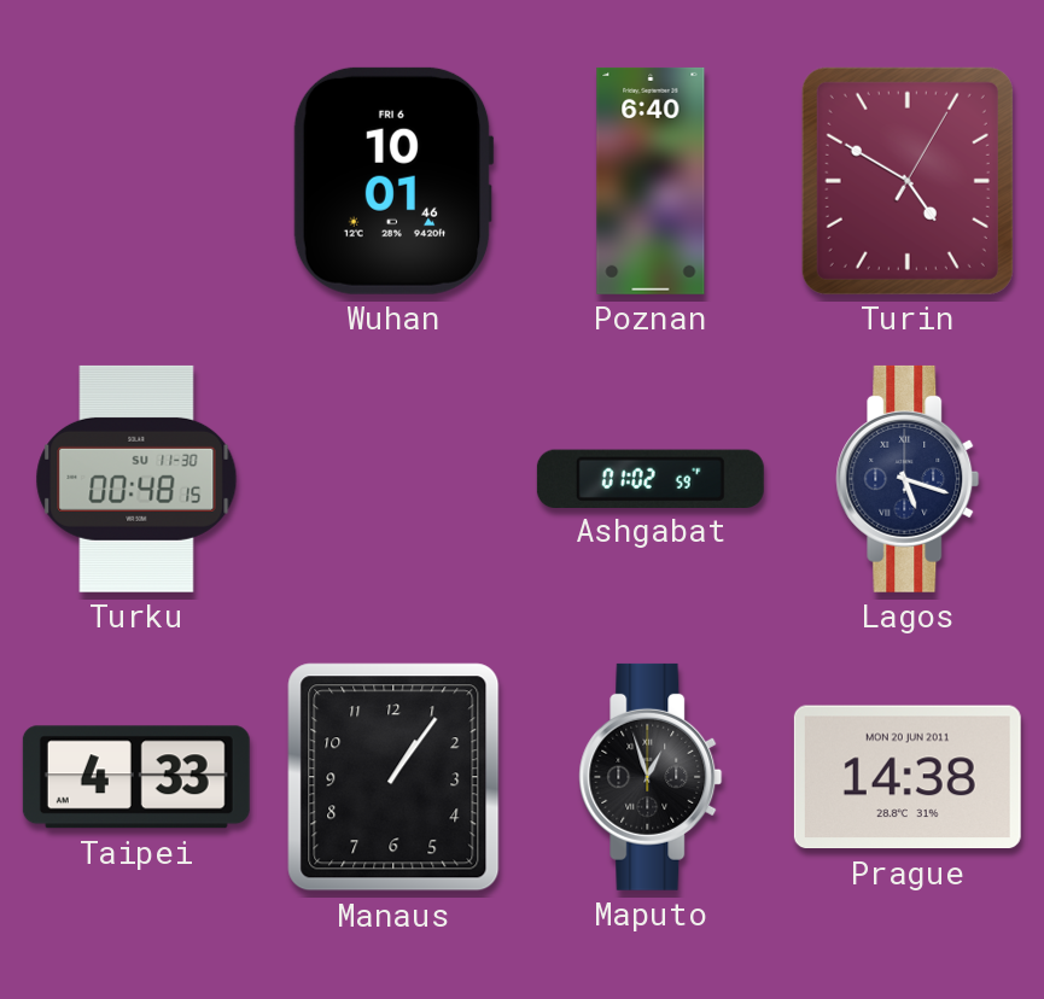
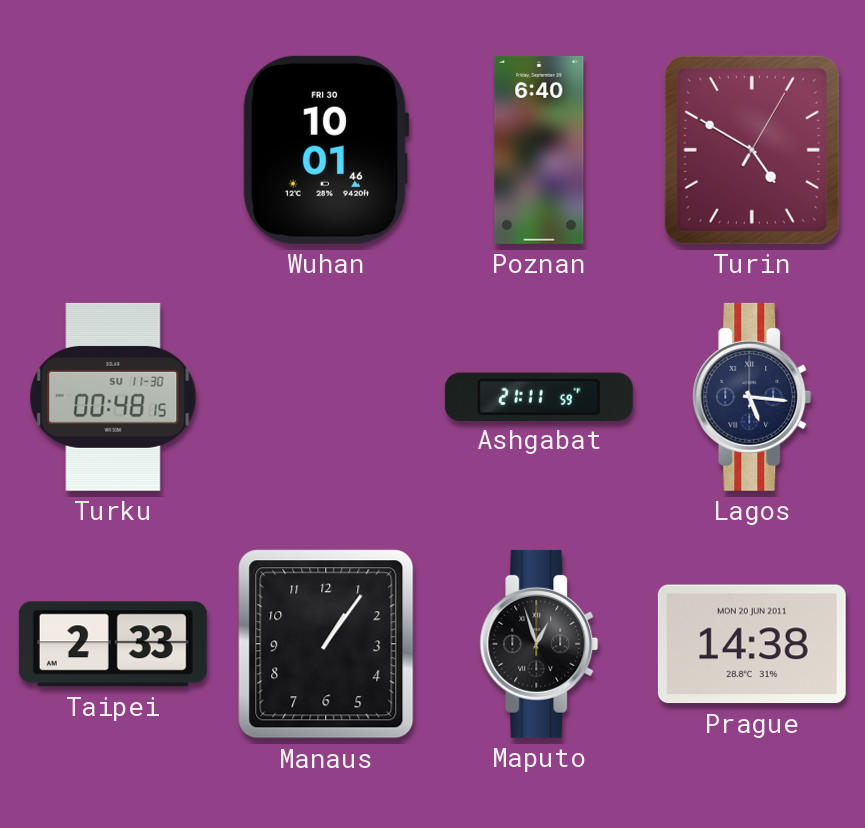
Wuhan date: FRI 6 -> FRI 30
Ashgabat: 01:02 -> 21:11
Lagos: 5:18 -> 5:16
Taipei: 4:33 -> 2:33
